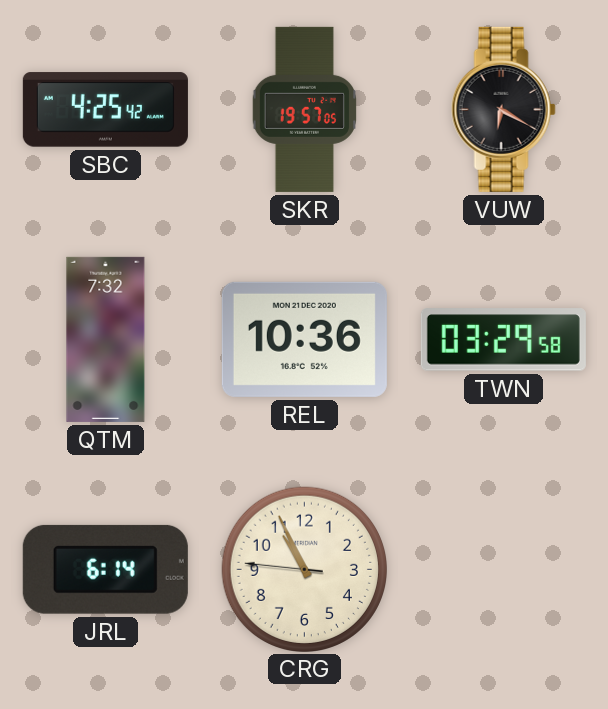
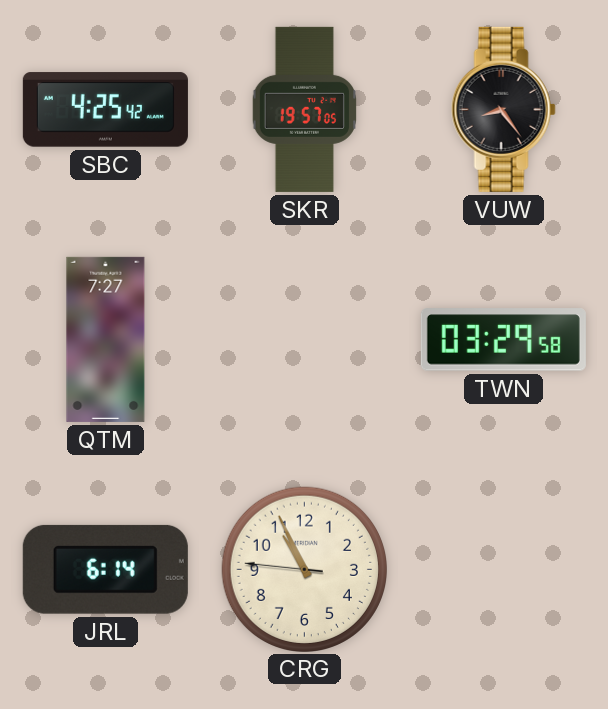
VUW: 6:20 -> 8:24
QTM: 7:32 -> 7:27
REL: 10:36 -> none
